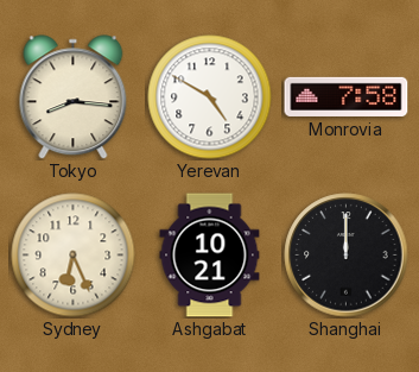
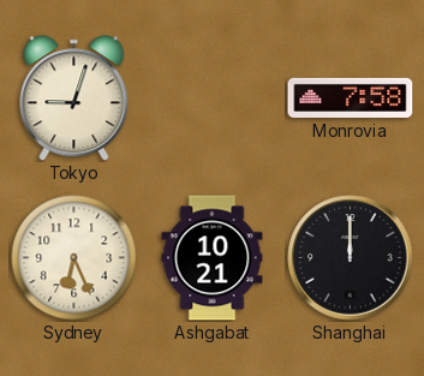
Tokyo: 8:16 -> 9:03
Yerevan: 4:50 -> none
